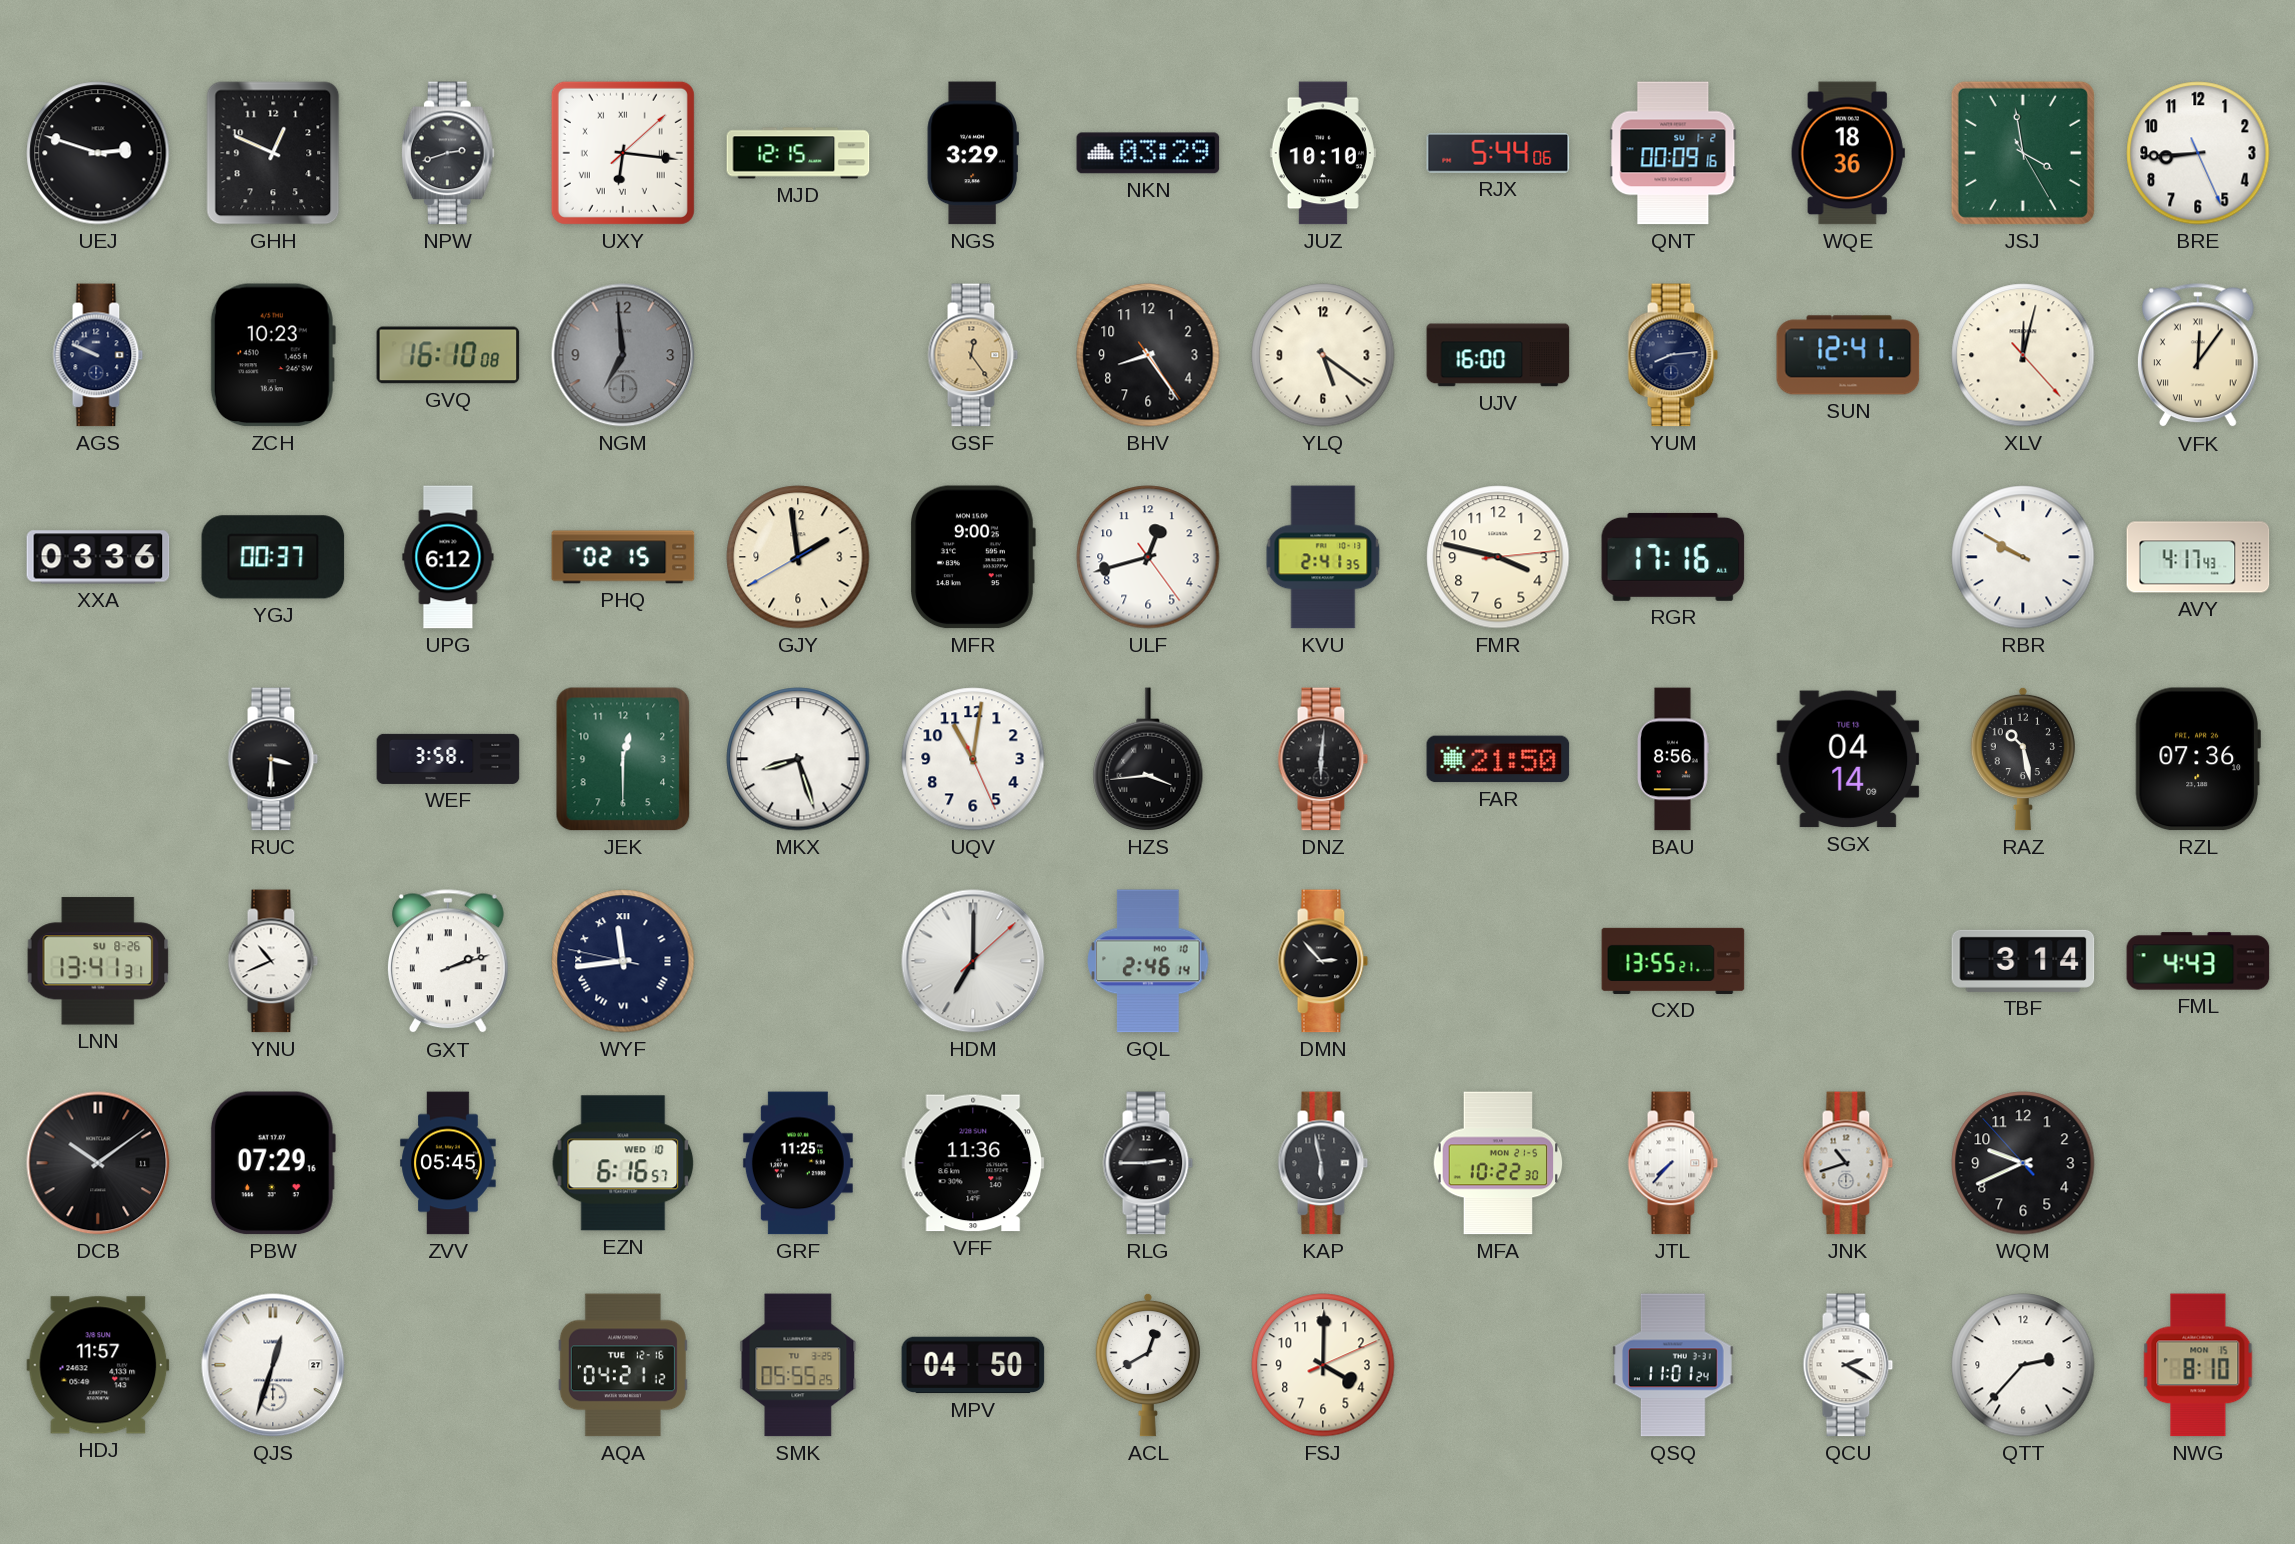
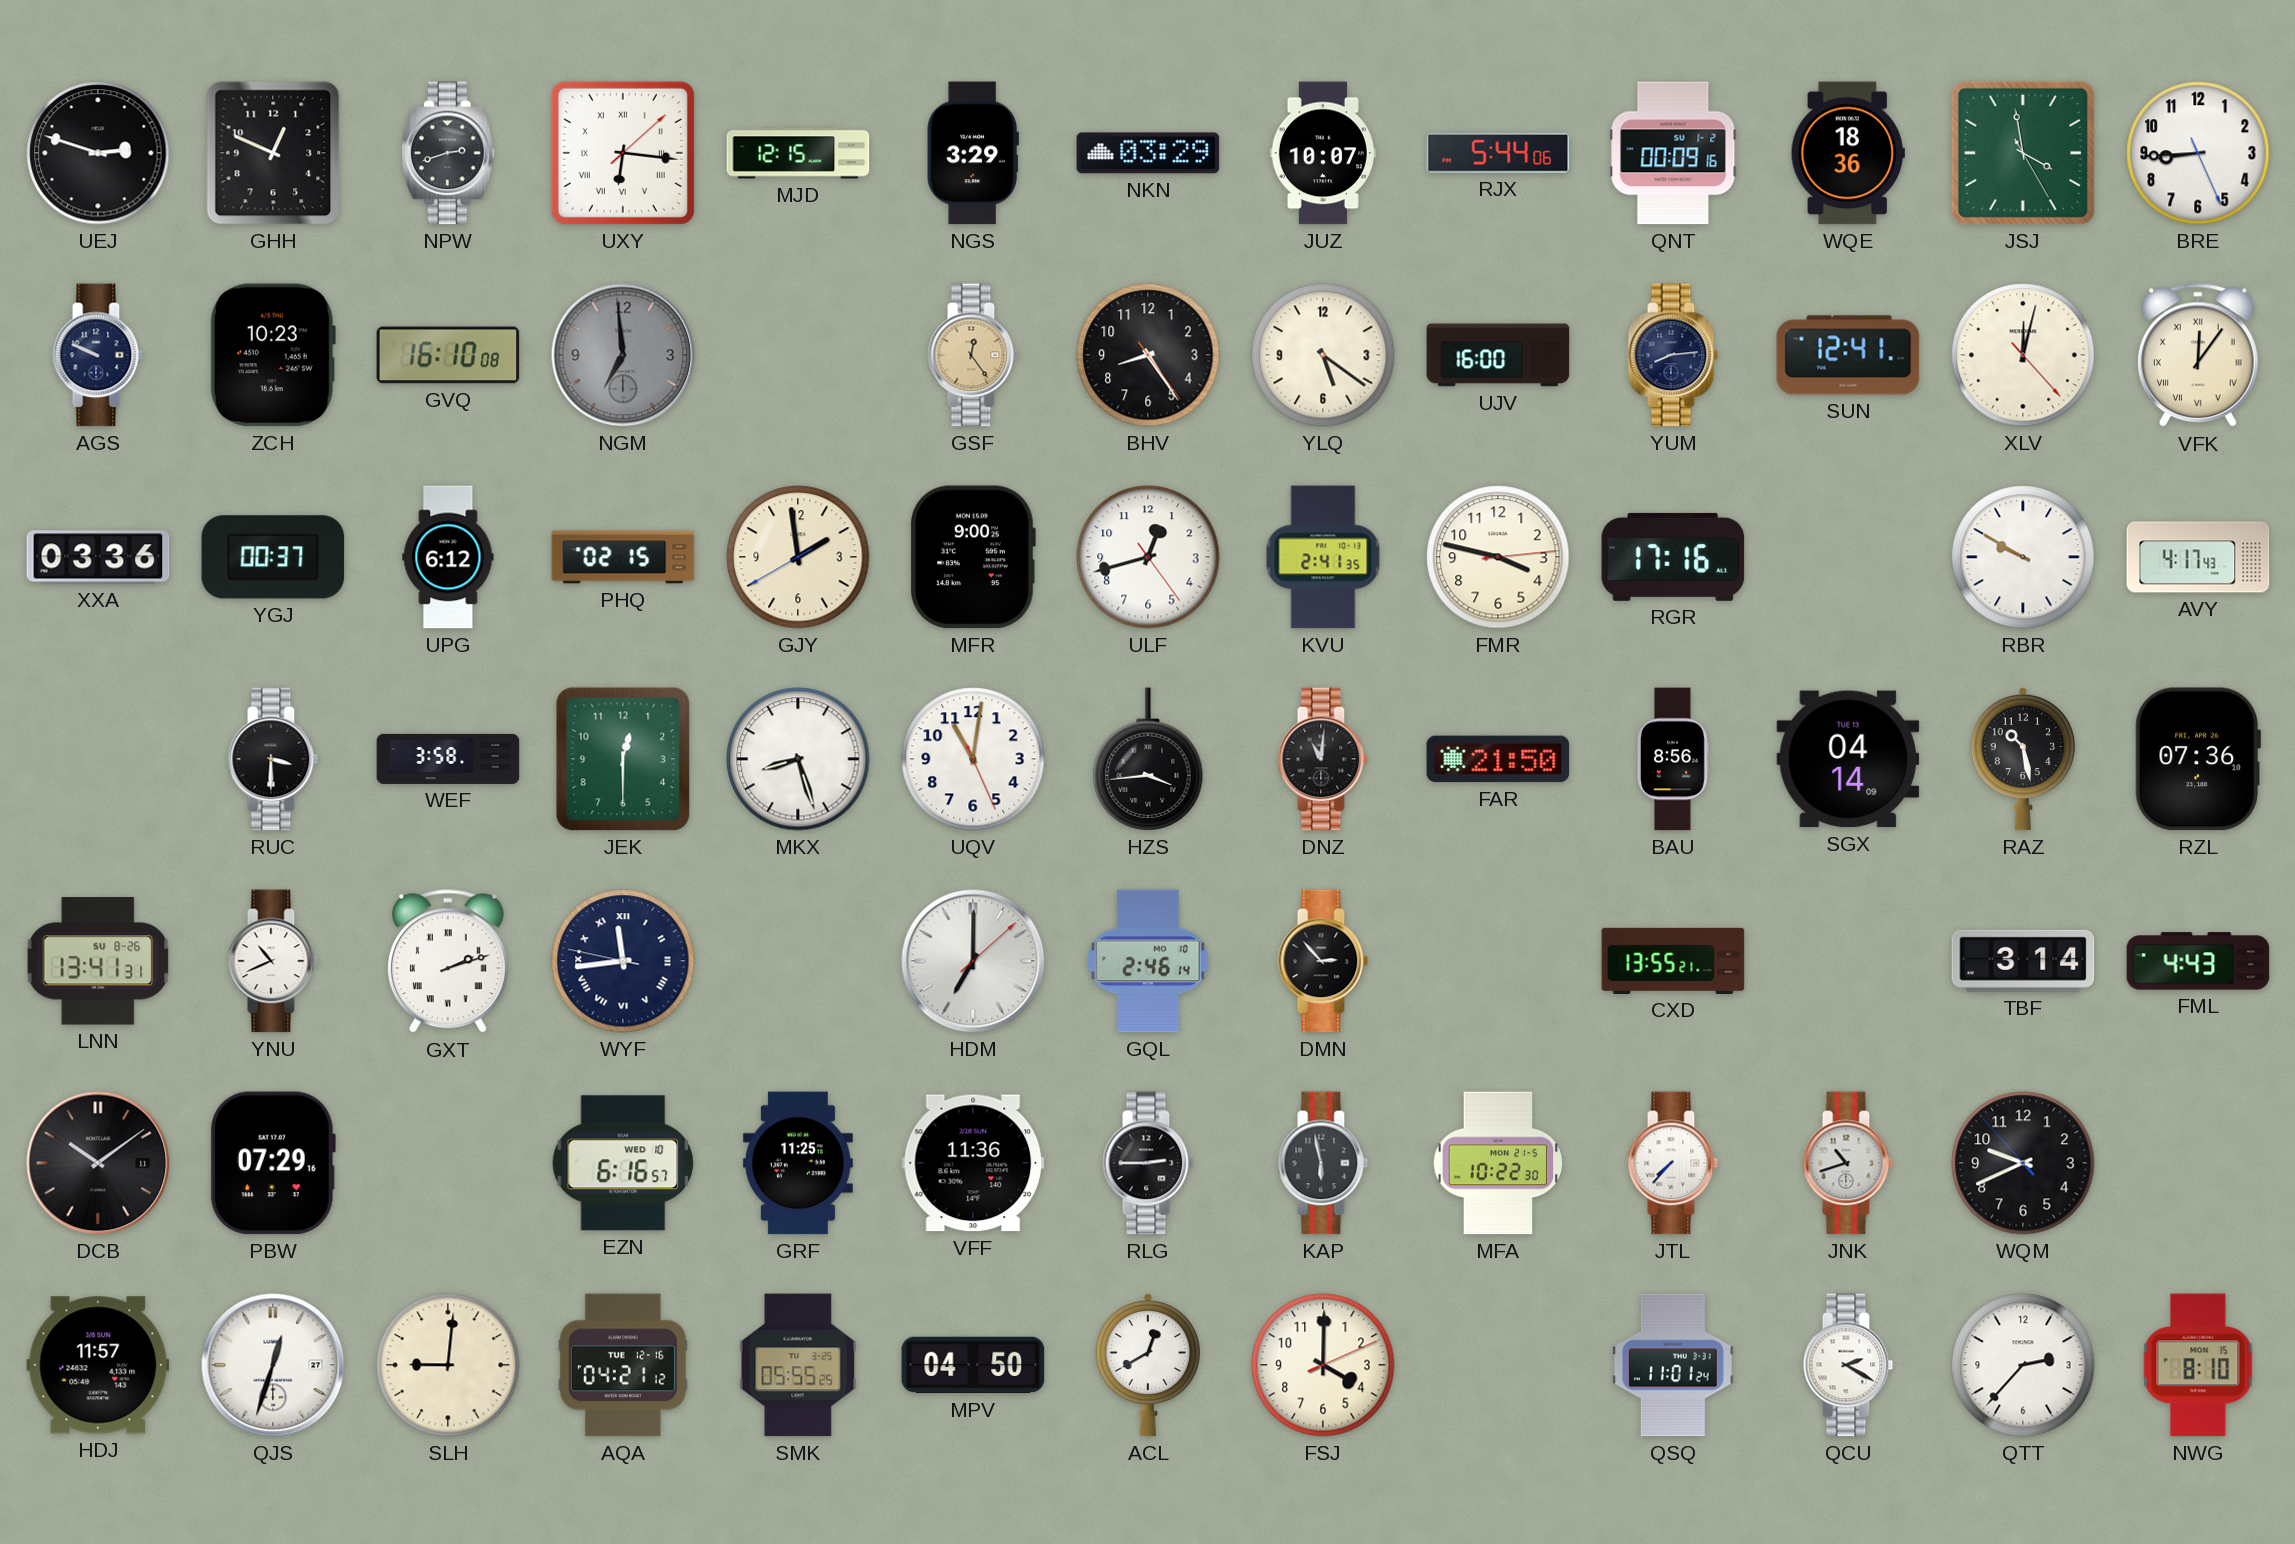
JUZ: 10:10 -> 10:07
DNZ: 6:01 -> 11:01
ZVV: 05:45 -> none
SLH: none -> 9:01
